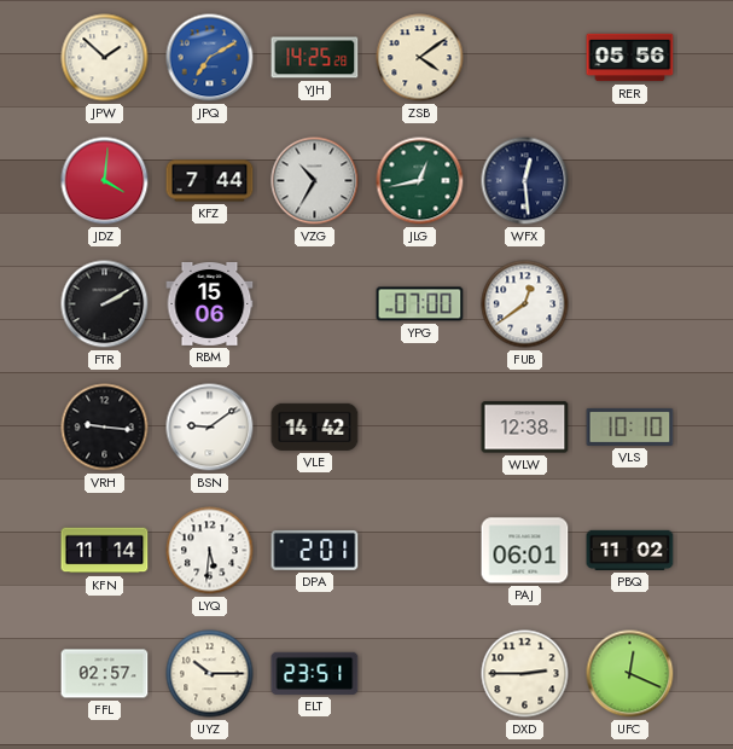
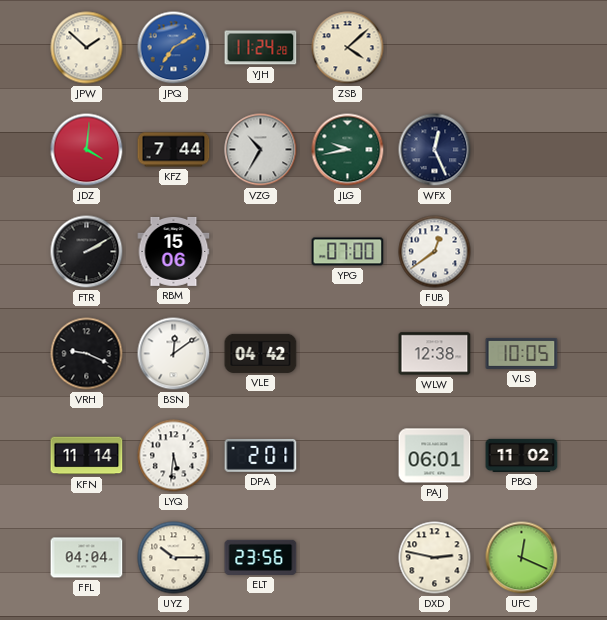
YJH: 14:25 -> 11:24
ZSB: 4:09 -> 4:08
RER: 05:56 -> none
JLG: 12:43 -> 9:43
WFX: 12:29 -> 12:26
VRH: 9:16 -> 9:19
BSN: 9:09 -> 12:09
VLE: 14:42 -> 04:42
VLS: 10:10 -> 10:05
FFL: 02:57 -> 04:04
ELT: 23:51 -> 23:56
DXD: 2:45 -> 2:47
